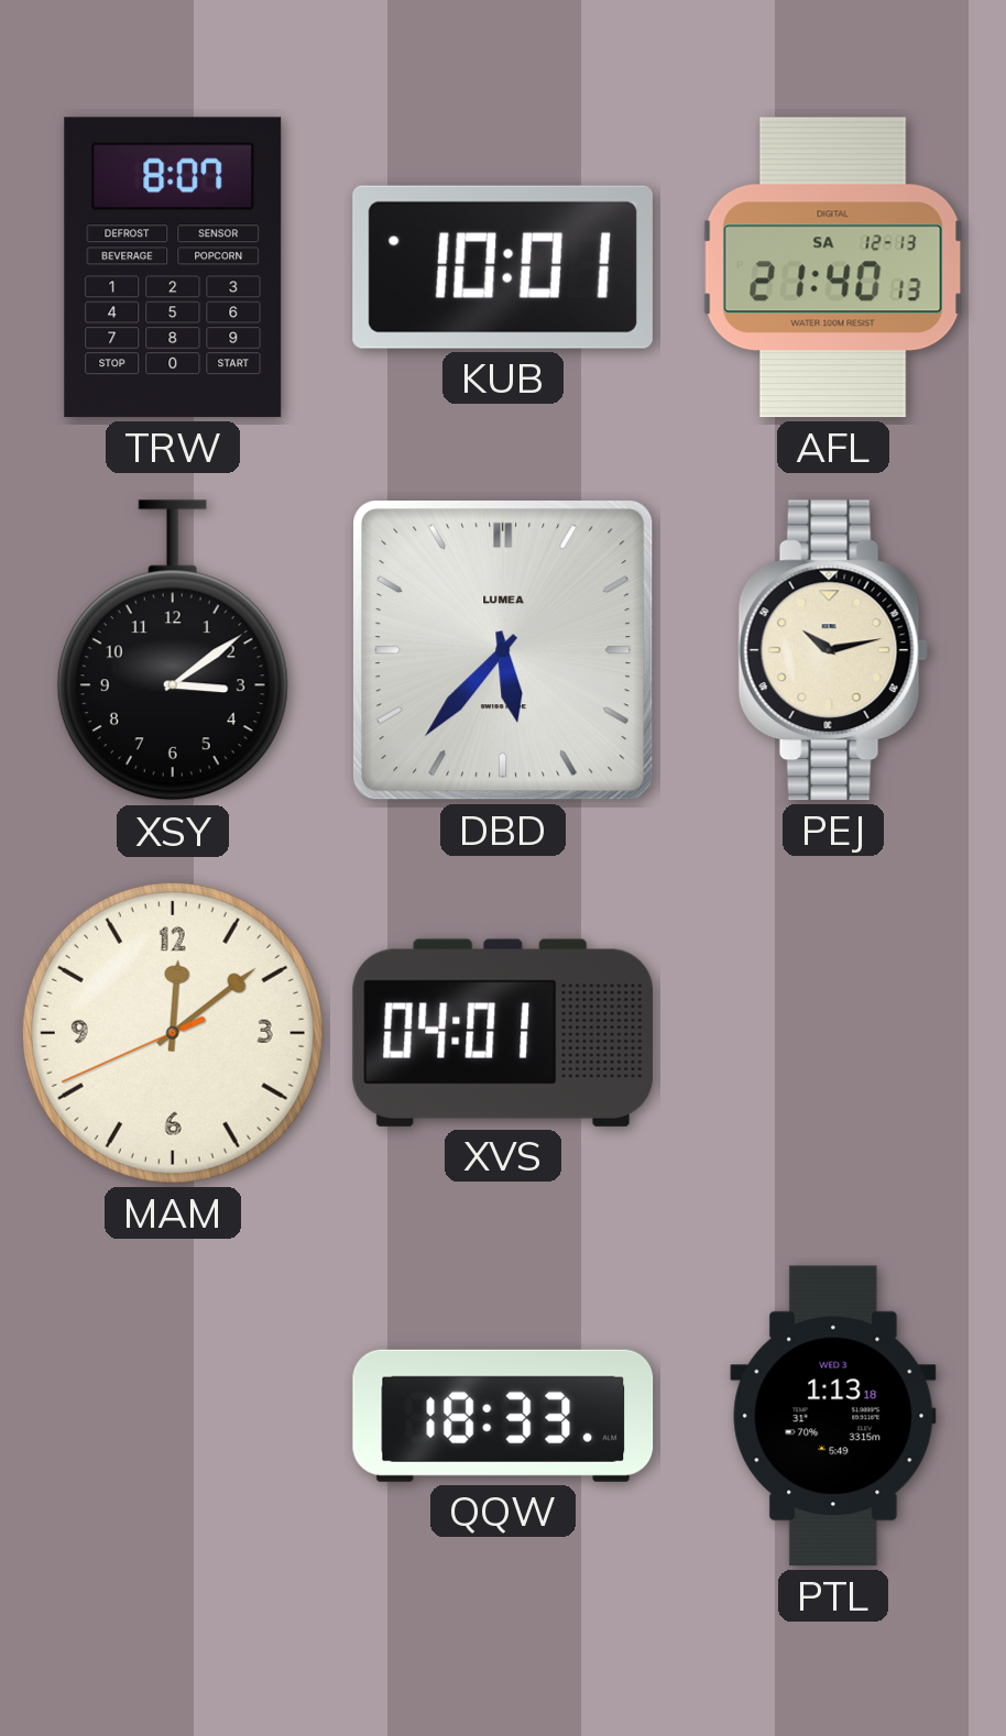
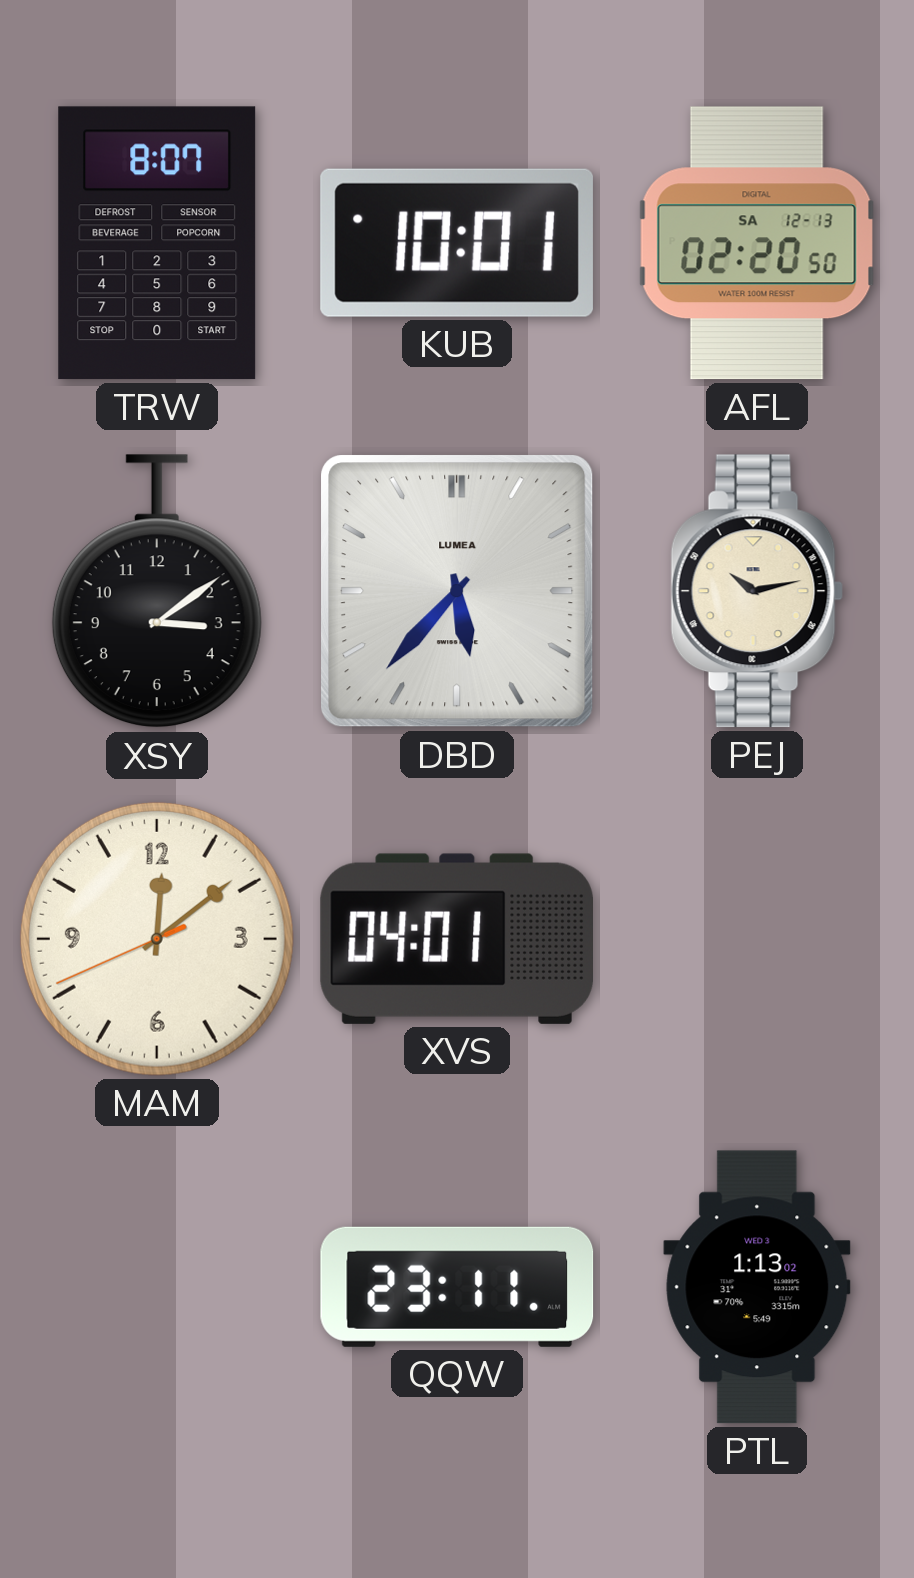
AFL: 21:40 -> 02:20
QQW: 18:33 -> 23:11
PTL: 1:13:18 -> 1:13:02
